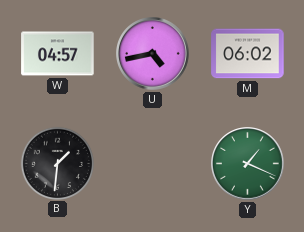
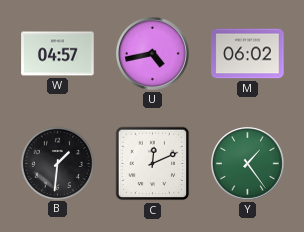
C: none -> 12:11
Y: 1:19 -> 1:24
